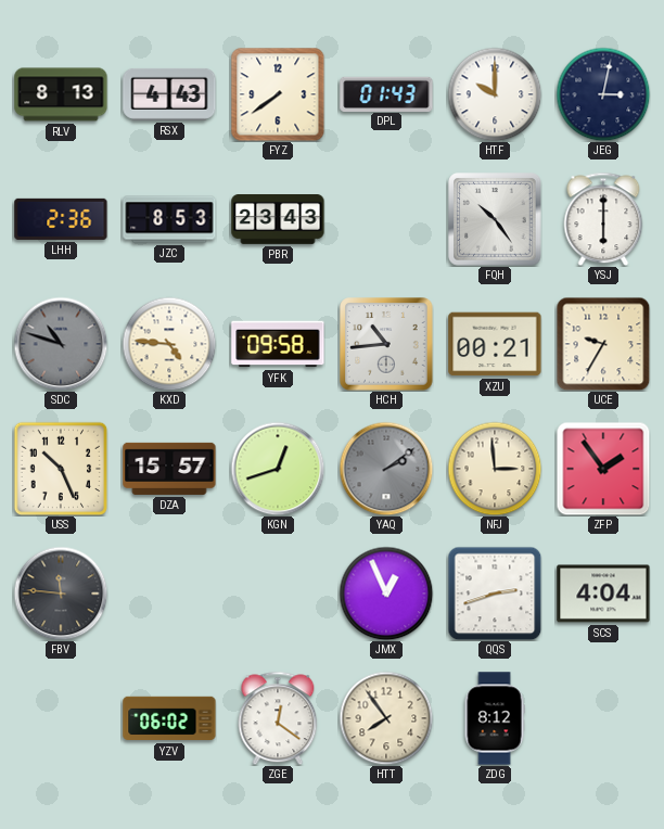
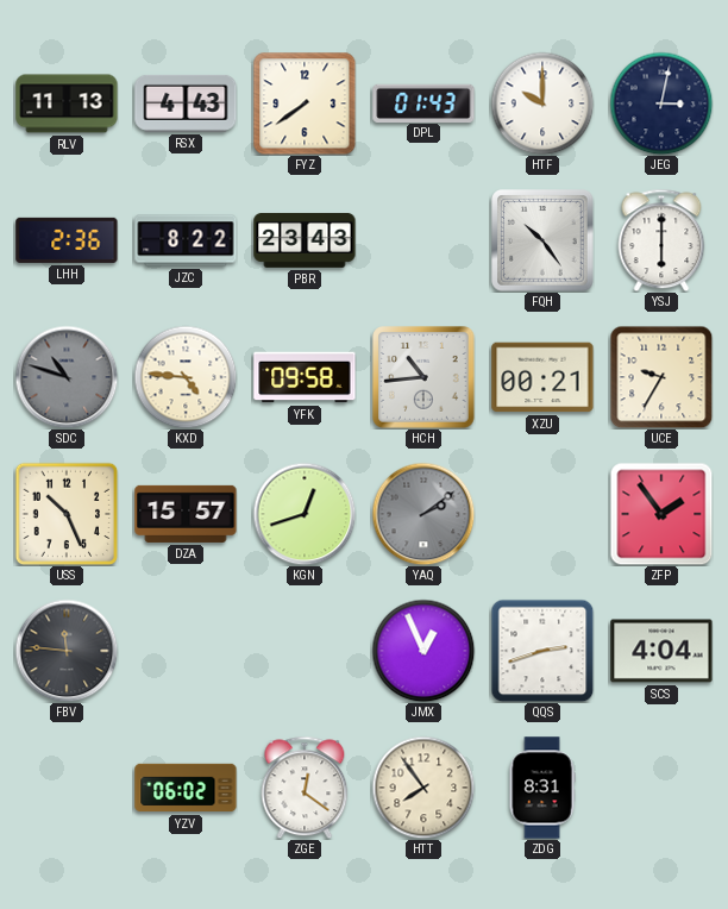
RLV: 8:13 -> 11:13
JZC: 8:53 -> 8:22
NFJ: 2:59 -> none
ZDG: 8:12 -> 8:31
